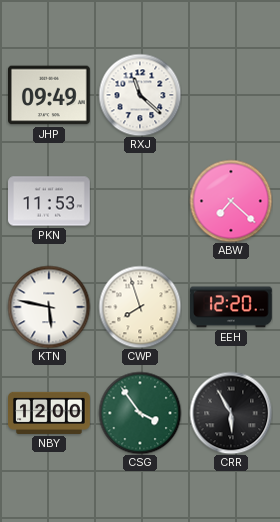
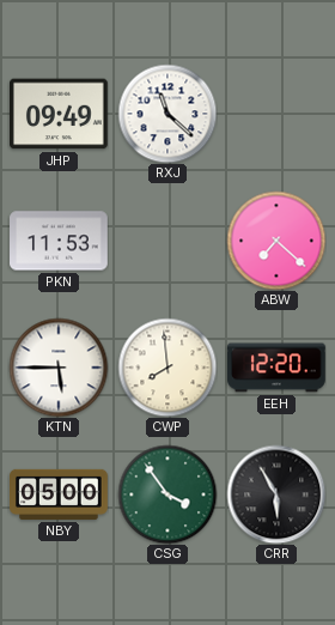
KTN: 5:47 -> 5:45
CWP: 7:57 -> 7:59
NBY: 12:00 -> 05:00
